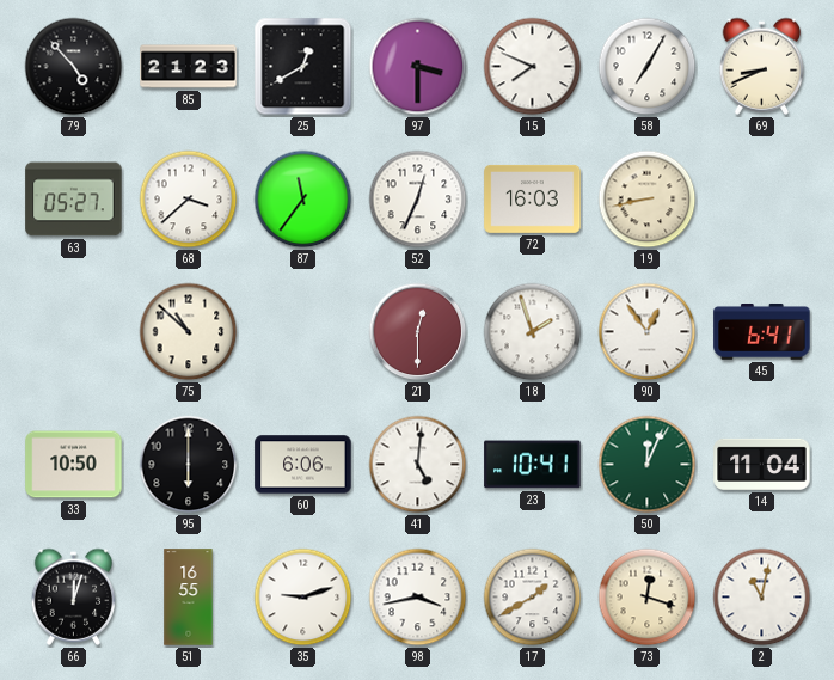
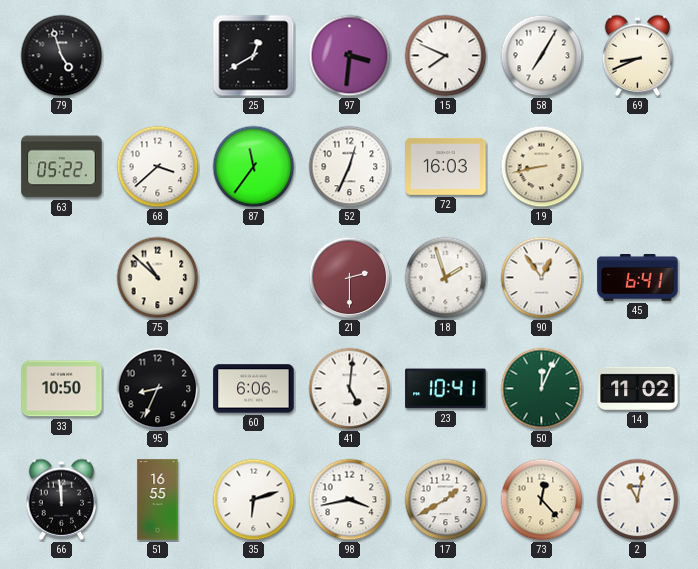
79: 4:53 -> 4:57
85: 21:23 -> none
97: 3:30 -> 3:31
63: 05:27 -> 05:22
21: 12:30 -> 2:30
95: 6:00 -> 8:34
14: 11:04 -> 11:02
66: 12:03 -> 11:59
35: 9:12 -> 6:12
73: 12:18 -> 12:23
